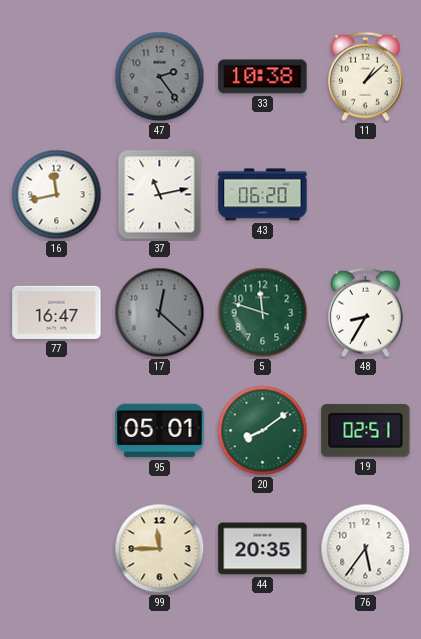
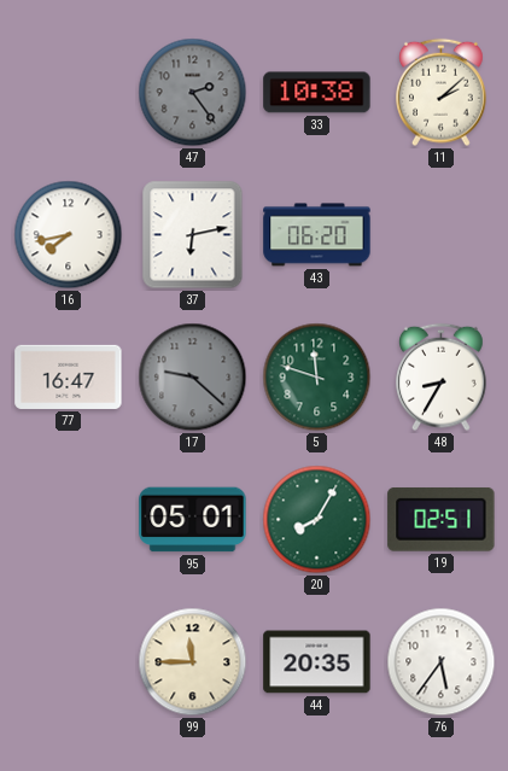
11: 1:08 -> 2:08
16: 11:43 -> 7:43
37: 11:13 -> 6:13
17: 12:22 -> 9:22
20: 8:09 -> 8:05
